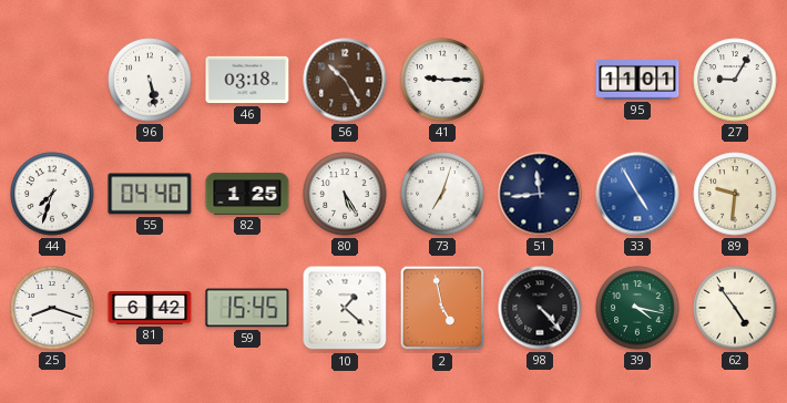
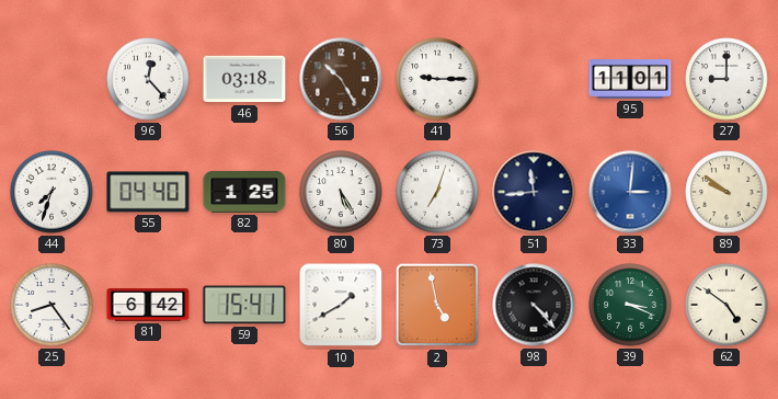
96: 5:28 -> 12:23
27: 9:05 -> 9:00
33: 4:55 -> 3:01
89: 9:31 -> 9:51
25: 8:18 -> 8:24
59: 15:45 -> 15:41
10: 1:22 -> 1:40
39: 4:17 -> 3:19
62: 4:54 -> 4:51
